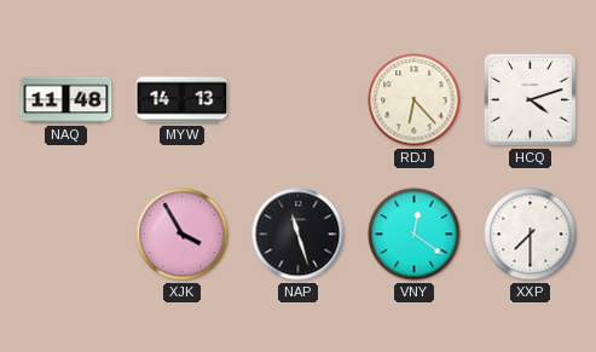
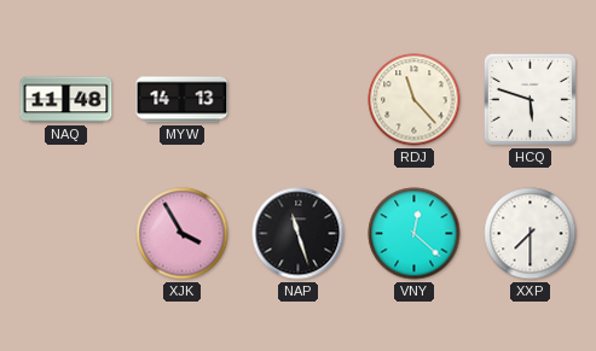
RDJ: 6:23 -> 11:23
HCQ: 4:12 -> 5:48
VNY: 12:21 -> 12:22
